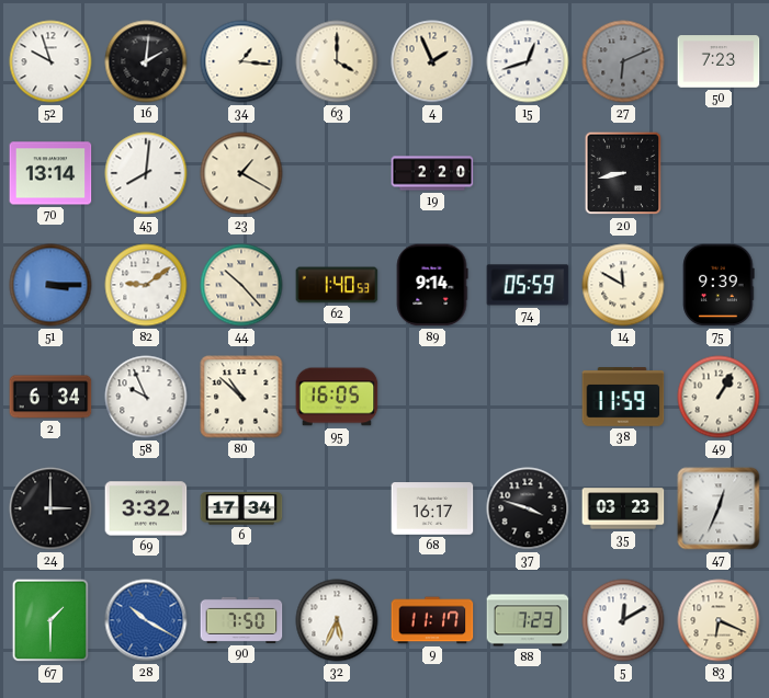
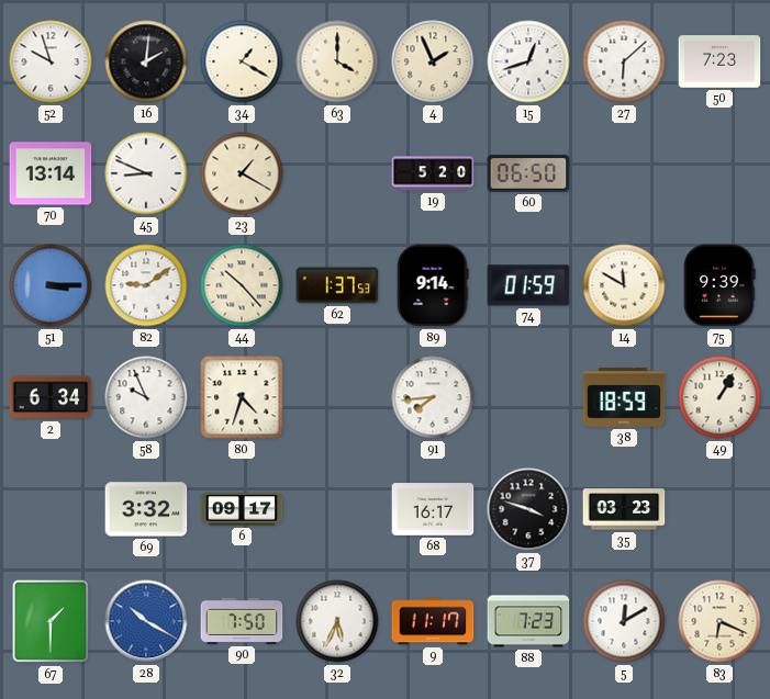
34: 1:16 -> 1:20
27: 6:11 -> 6:08
27 dial: grey -> white
45: 8:01 -> 8:49
19: 2:20 -> 5:20
60: none -> 06:50
20: 8:43 -> none
62: 1:40 -> 1:37
74: 05:59 -> 01:59
80: 10:52 -> 4:33
95: 16:05 -> none
91: none -> 7:44
38: 11:59 -> 18:59
24: 3:00 -> none
6: 17:34 -> 09:17
47: 12:34 -> none
